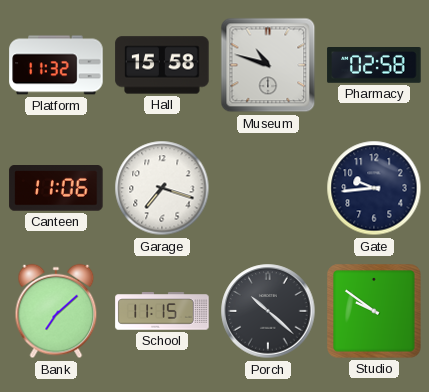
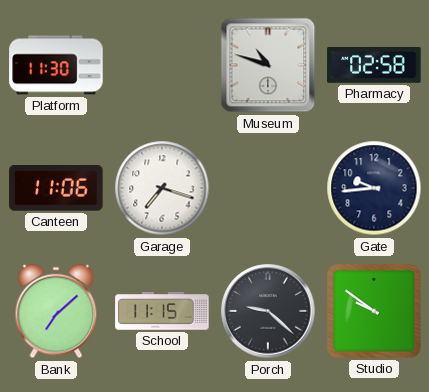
Platform: 11:32 -> 11:30
Hall: 15:58 -> none
Porch: 10:22 -> 9:22
